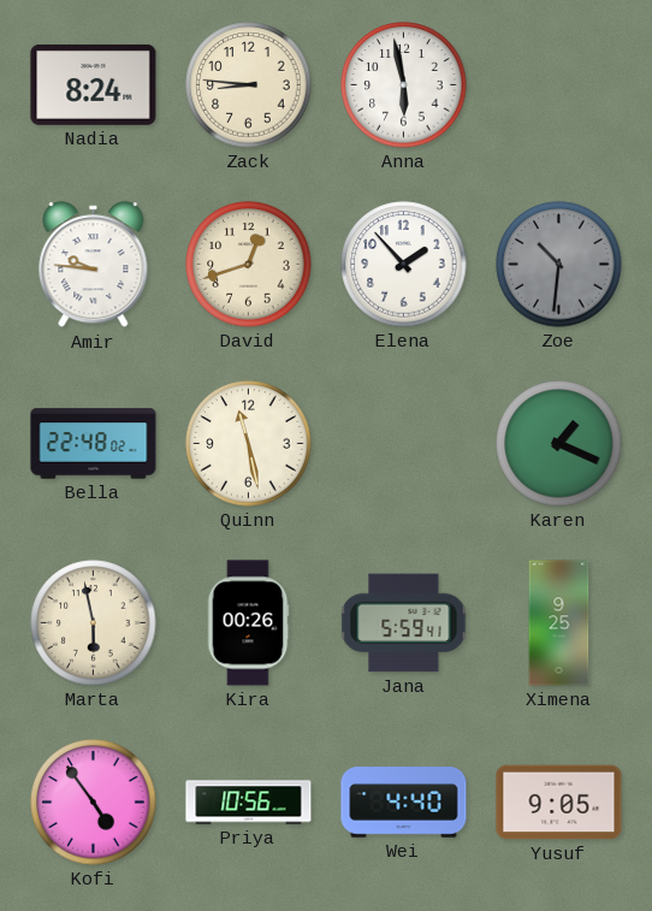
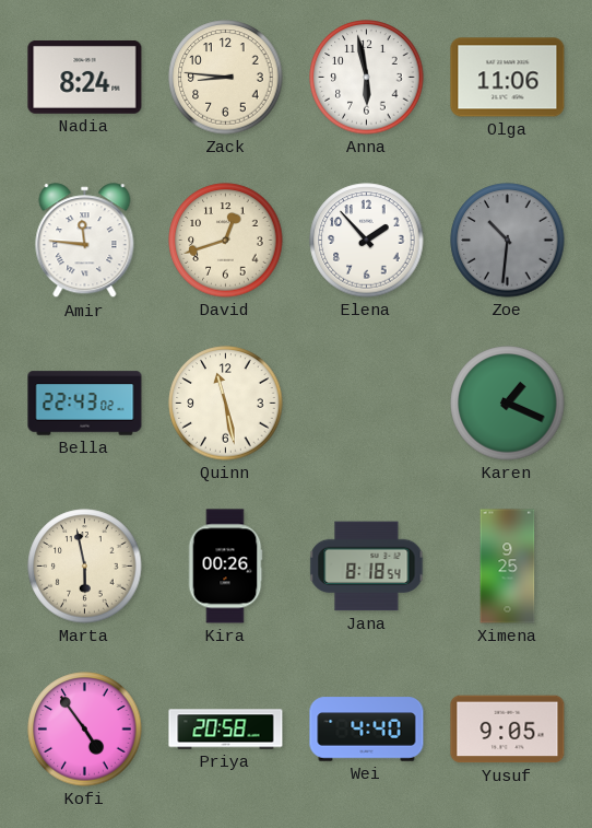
Olga: none -> 11:06
Amir: 9:46 -> 11:46
Bella: 22:48 -> 22:43
Jana: 5:59 -> 8:18
Priya: 10:56 -> 20:58
